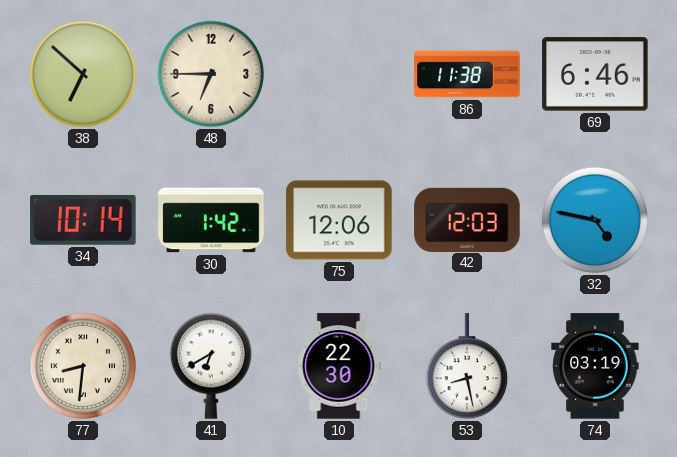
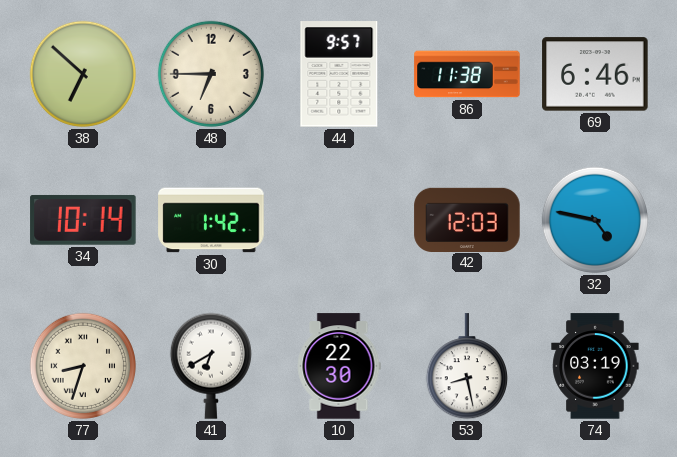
44: none -> 9:57
75: 12:06 -> none
77: 8:31 -> 8:33
